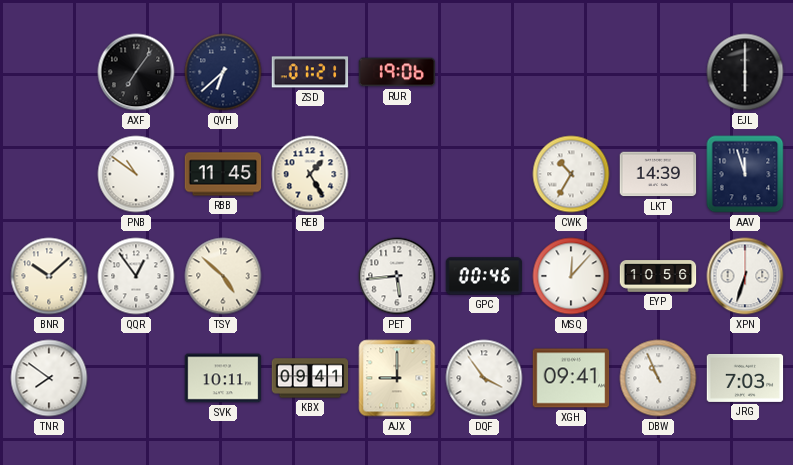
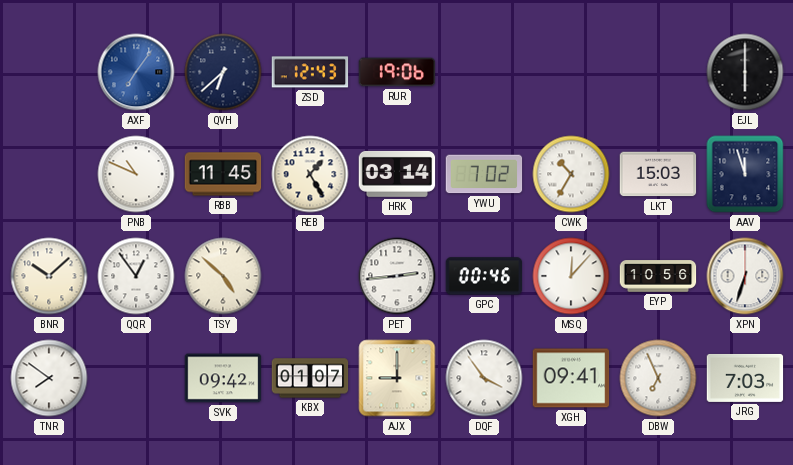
AXF dial: black -> blue
ZSD: 01:21 -> 12:43
PNB: 10:51 -> 10:49
HRK: none -> 03:14
YWU: none -> 7:02
LKT: 14:39 -> 15:03
PET: 5:44 -> 2:44
SVK: 10:11 -> 09:42
KBX: 09:41 -> 01:07
DBW: 10:56 -> 6:56
